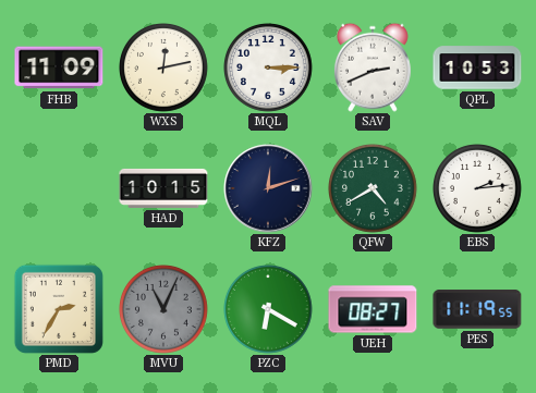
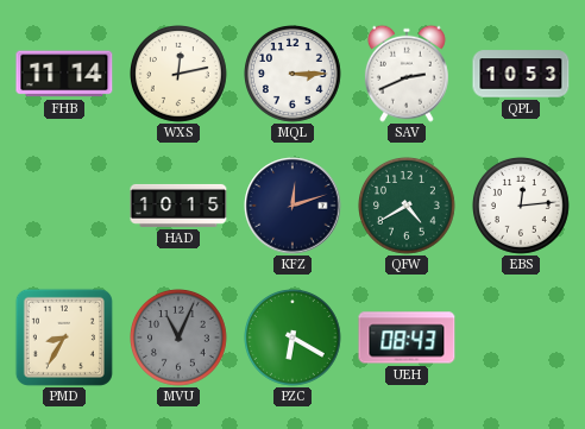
FHB: 11:09 -> 11:14
EBS: 2:14 -> 12:14
PMD: 2:35 -> 8:35
UEH: 08:27 -> 08:43
PES: 11:19 -> none
